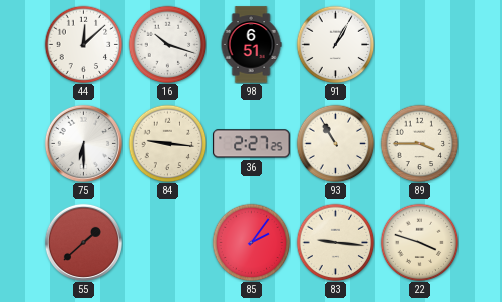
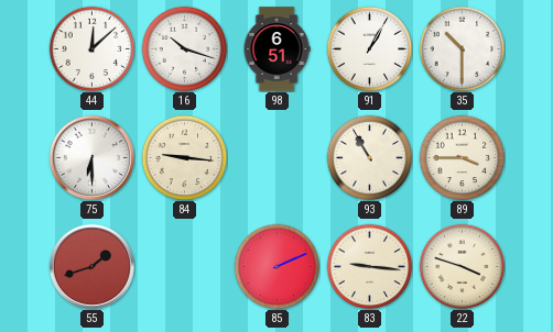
35: none -> 10:30
36: 2:27 -> none
55: 1:38 -> 1:42
85: 2:06 -> 2:11
